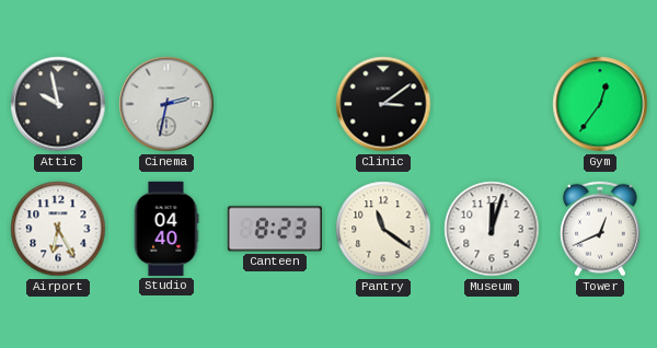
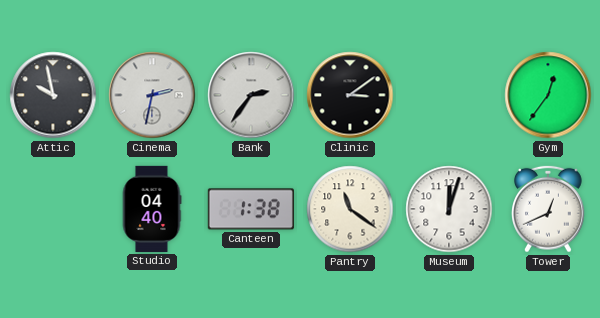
Bank: none -> 2:36
Airport: 6:25 -> none
Canteen: 8:23 -> 1:38
